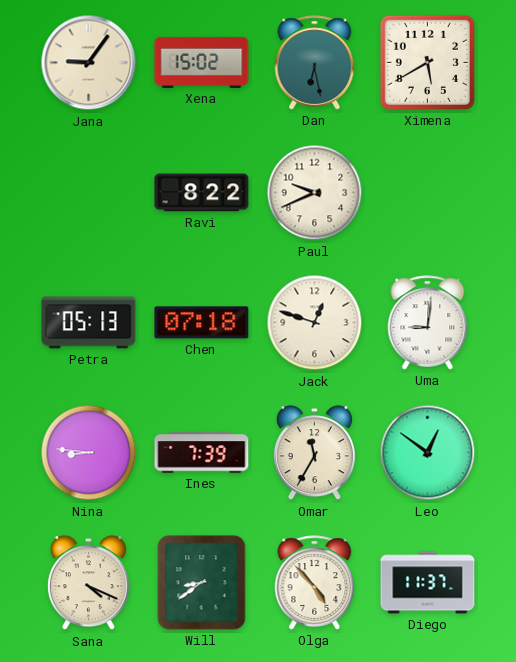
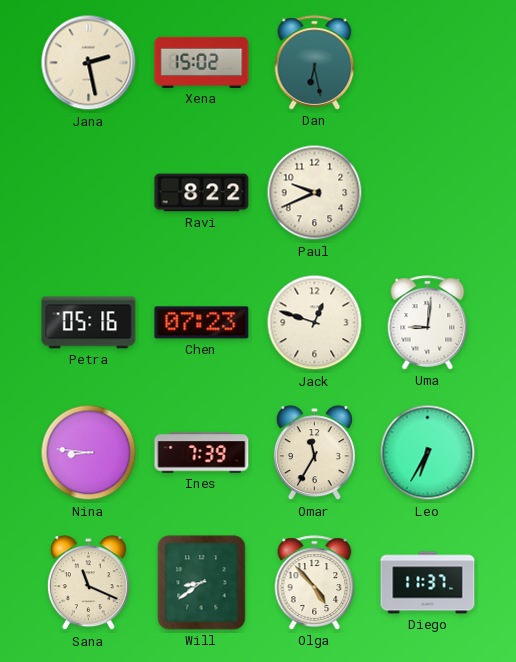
Jana: 9:06 -> 2:28
Ximena: 5:40 -> none
Petra: 05:13 -> 05:16
Chen: 07:18 -> 07:23
Leo: 12:51 -> 6:35
Sana: 4:19 -> 11:19
